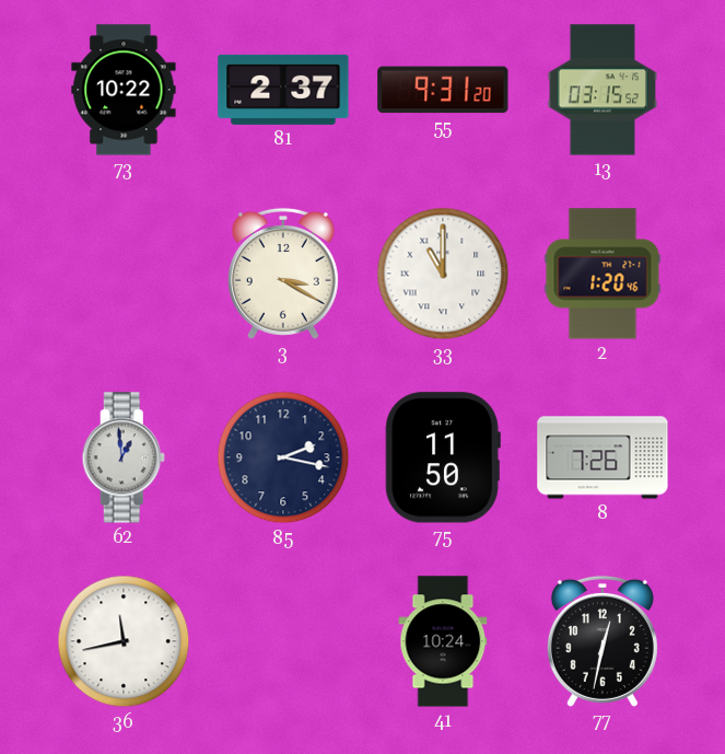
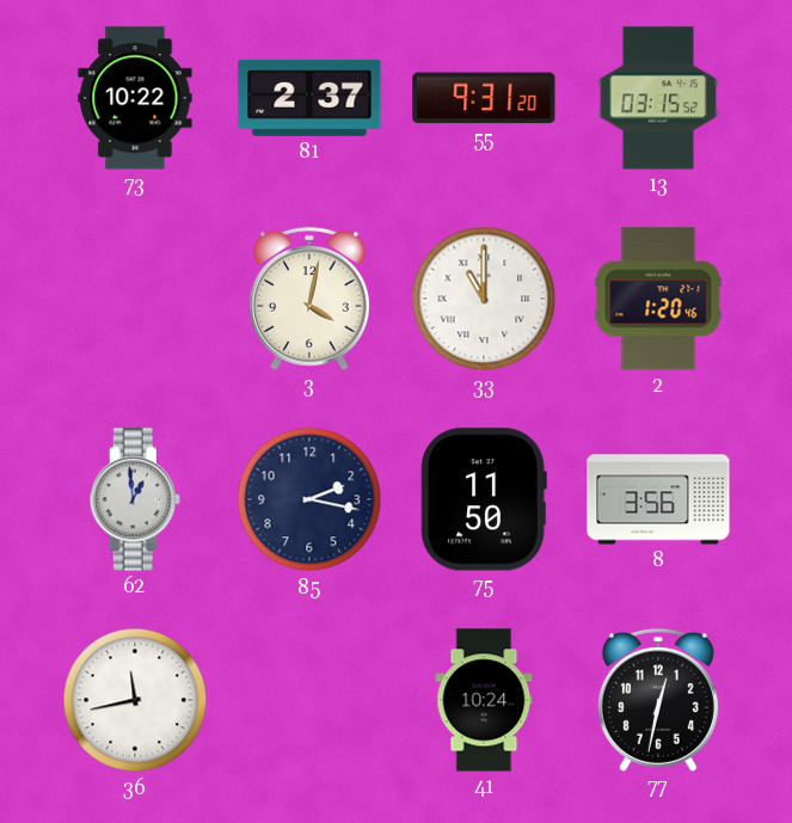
3: 3:20 -> 4:02
8: 7:26 -> 3:56
